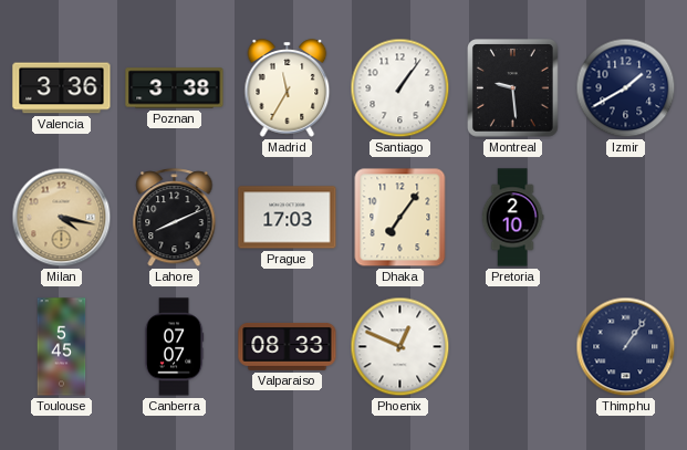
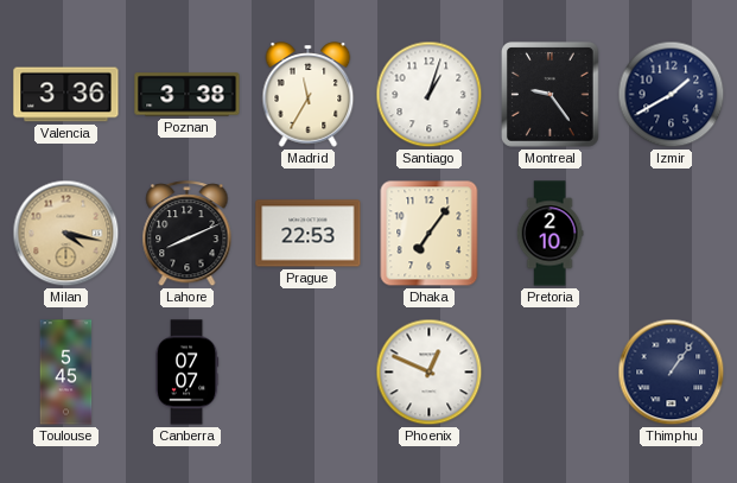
Santiago: 1:06 -> 1:03
Montreal: 9:29 -> 9:24
Prague: 17:03 -> 22:53
Valparaiso: 08:33 -> none
